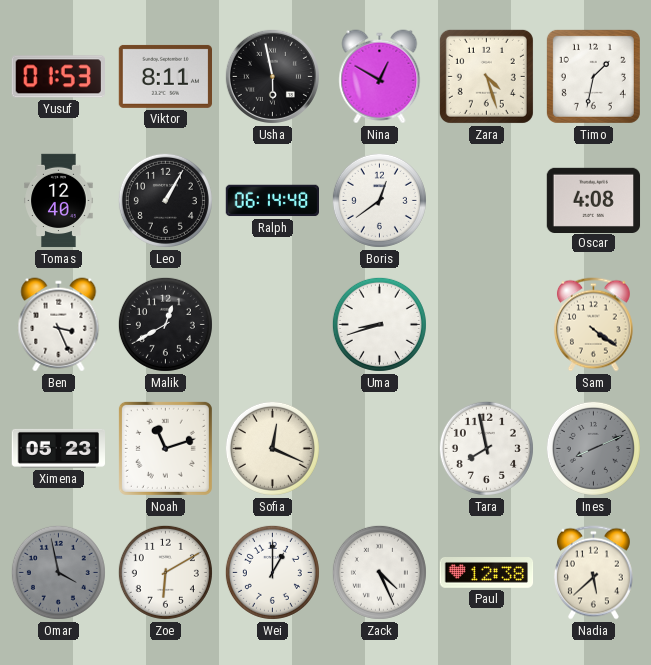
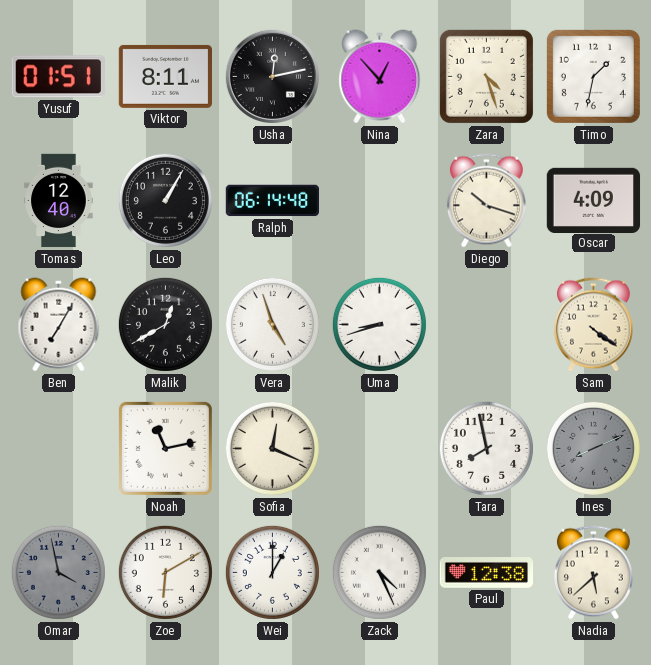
Yusuf: 01:53 -> 01:51
Usha: 5:58 -> 12:13
Nina: 12:50 -> 12:53
Boris: 12:39 -> none
Diego: none -> 10:18
Oscar: 4:08 -> 4:09
Ben: 3:26 -> 7:05
Vera: none -> 4:57
Ximena: 05:23 -> none
Noah: 11:12 -> 11:13
